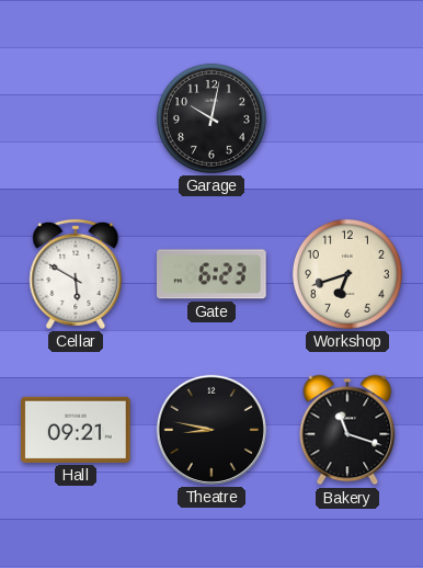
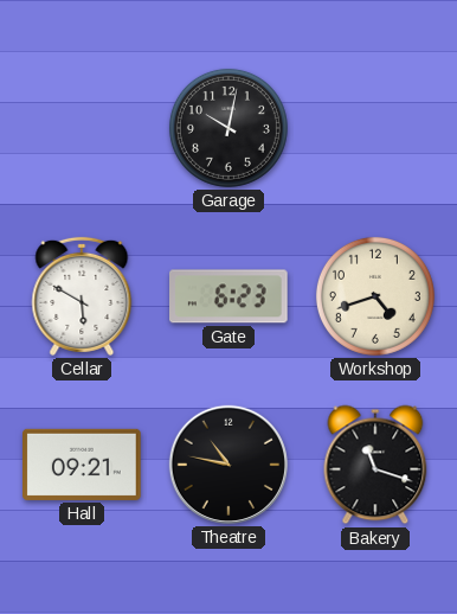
Workshop: 6:42 -> 4:42
Theatre: 8:47 -> 10:47
